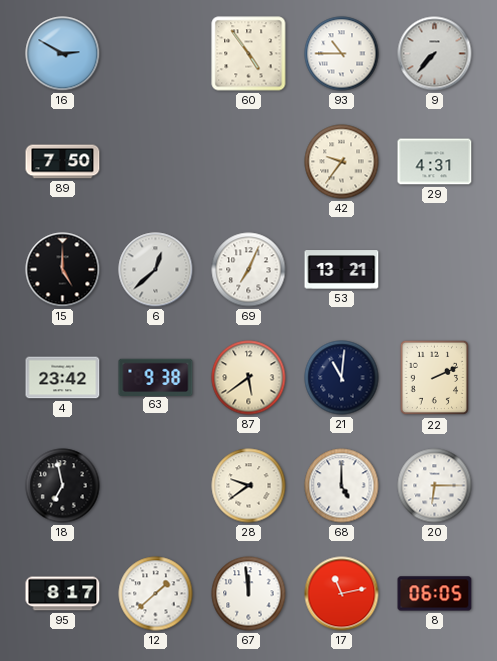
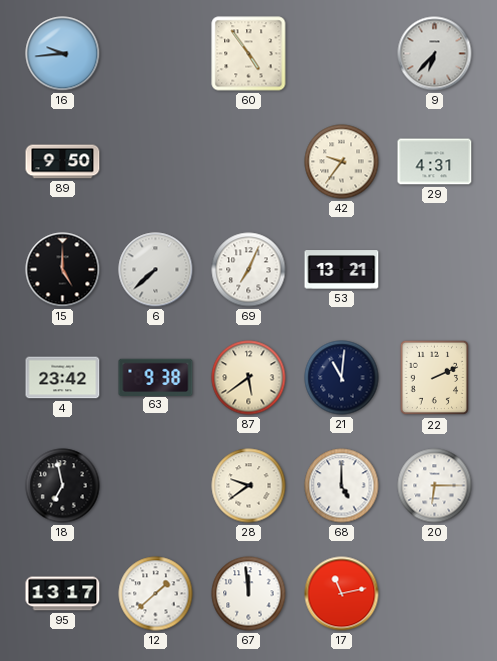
16: 2:50 -> 9:44
93: 10:45 -> none
9: 7:37 -> 6:37
89: 7:50 -> 9:50
6: 12:38 -> 7:38
95: 8:17 -> 13:17
8: 06:05 -> none
